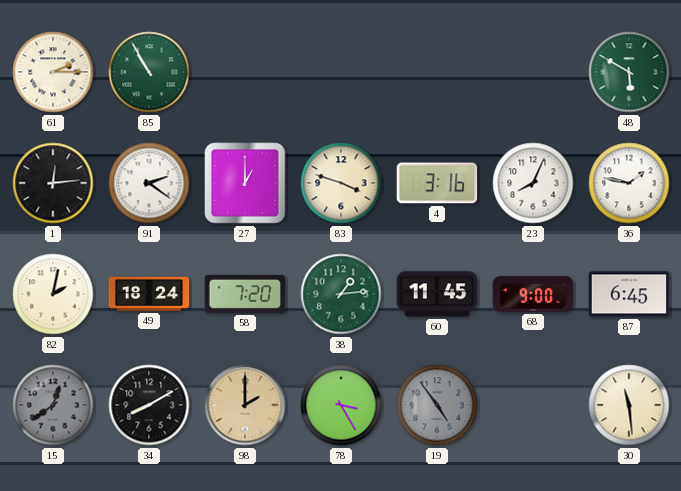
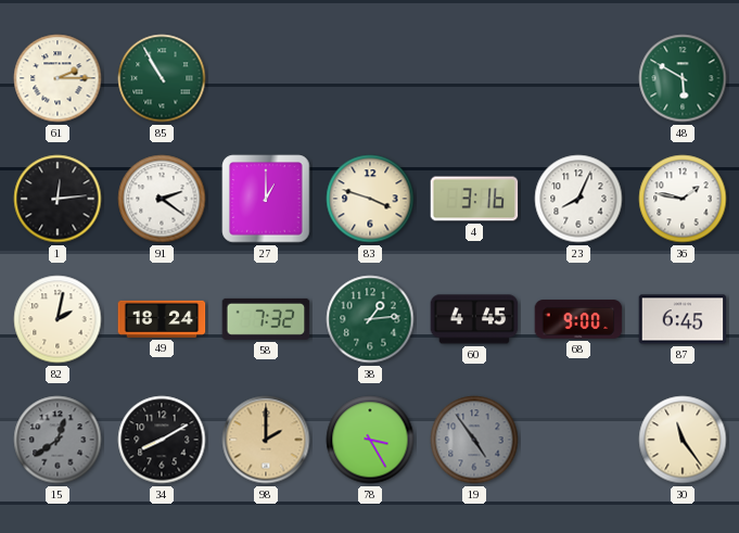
58: 7:20 -> 7:32
60: 11:45 -> 4:45
30: 11:29 -> 11:24
